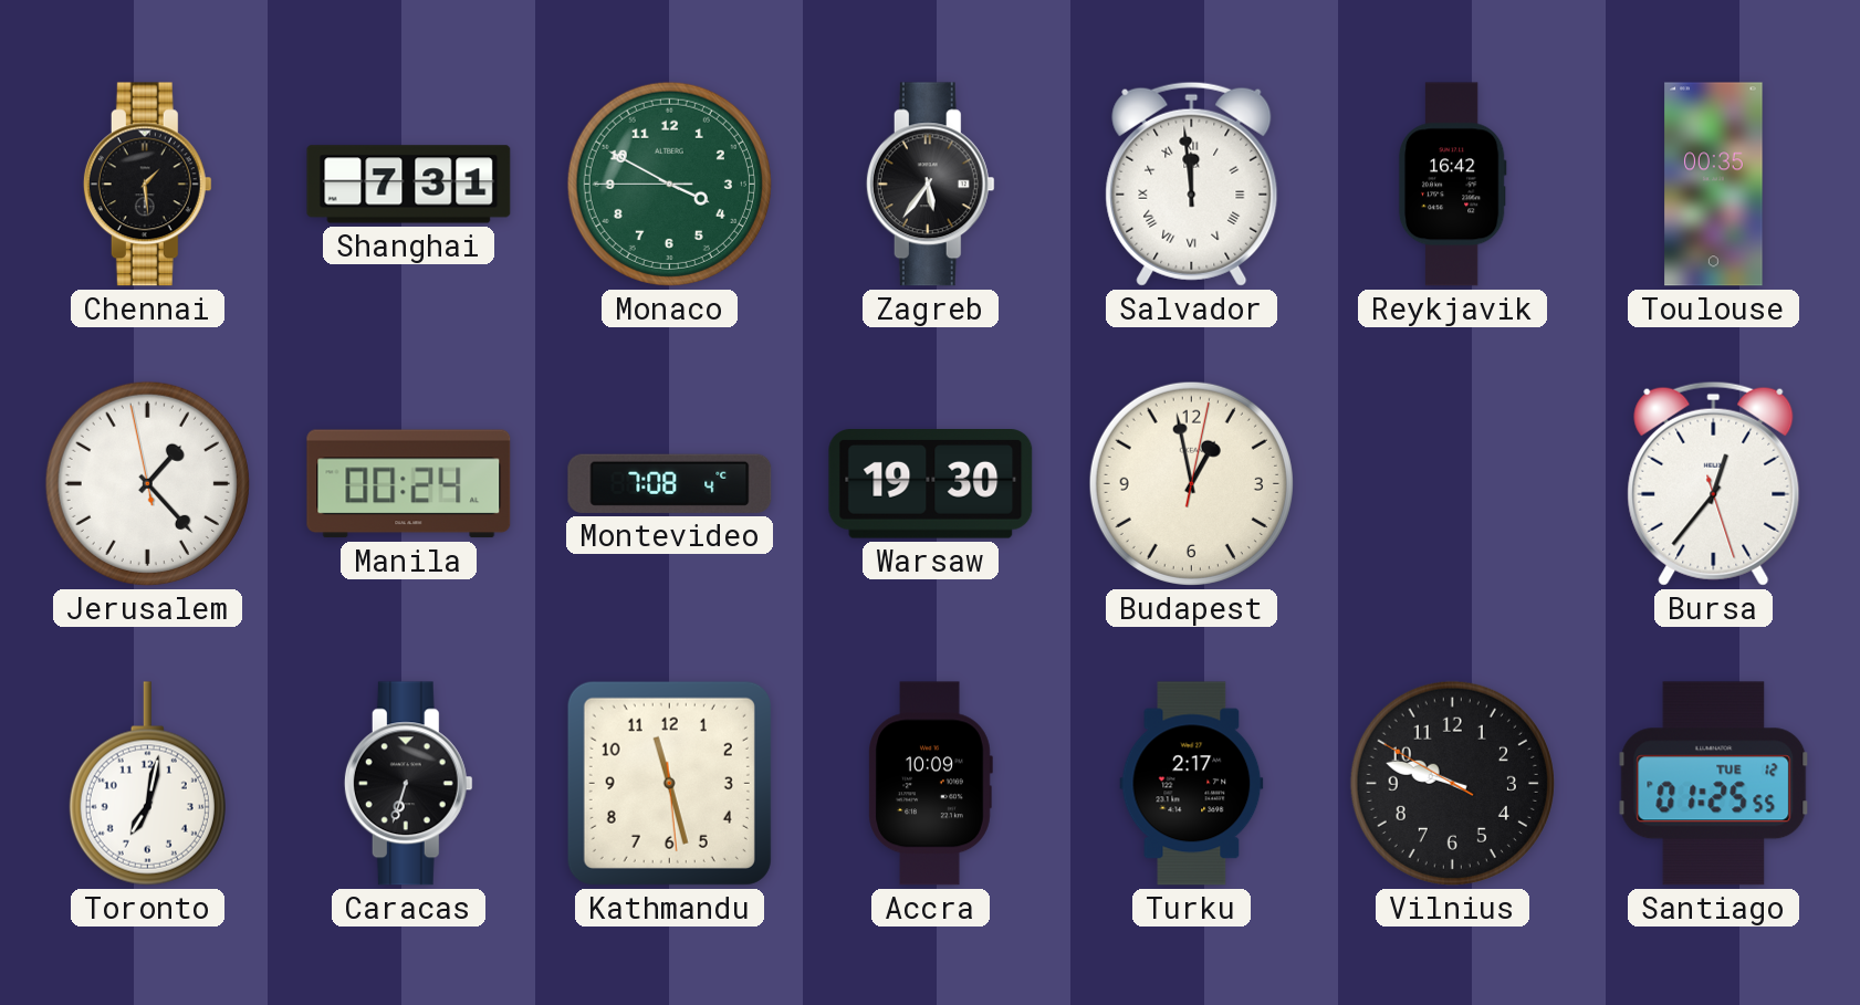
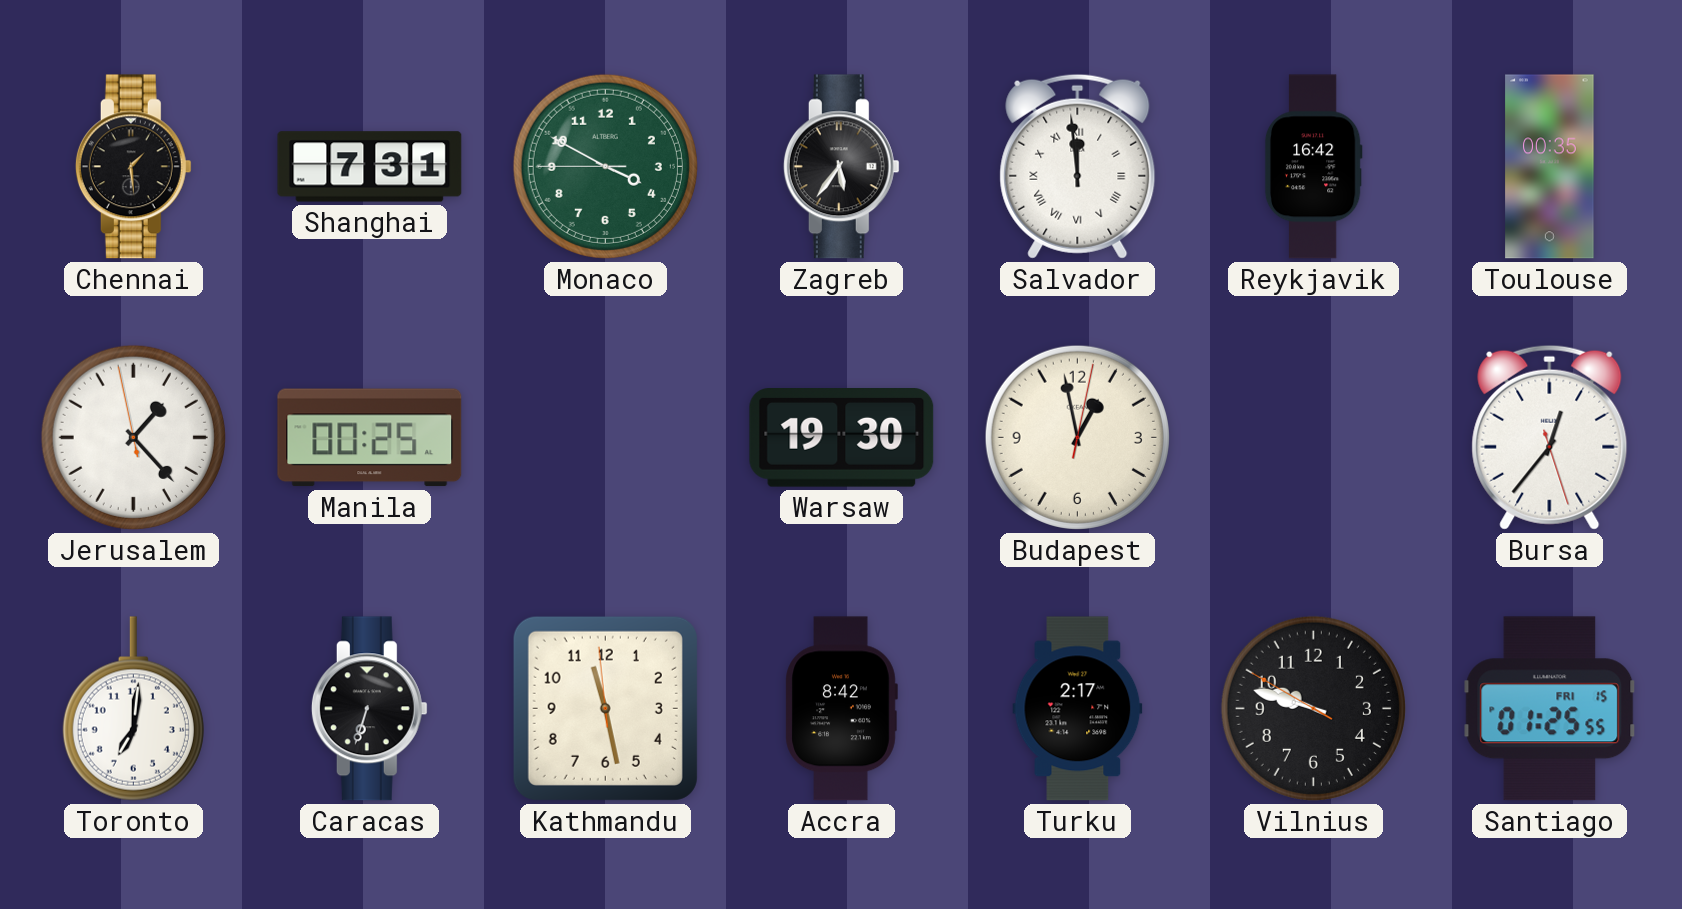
Manila: 00:24 -> 00:25
Montevideo: 7:08 -> none
Toronto: 7:02 -> 7:01
Kathmandu: 11:27:29 -> 11:27:59
Accra: 10:09 -> 8:42
Santiago date: TUE 12 -> FRI 15
